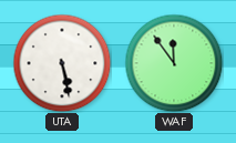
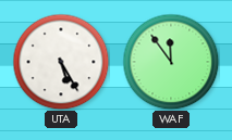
UTA: 5:28 -> 5:25
